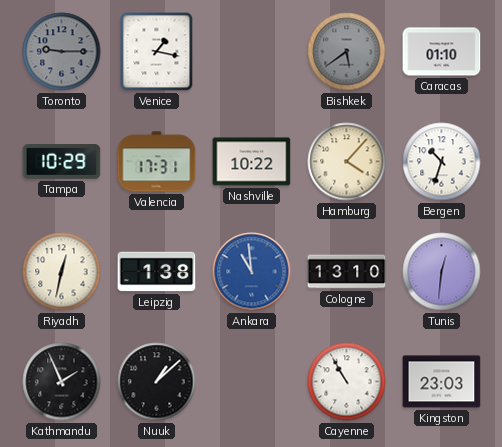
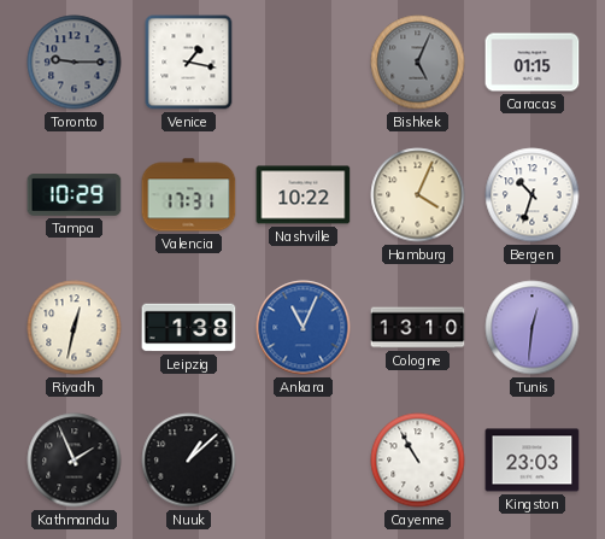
Bishkek: 5:39 -> 5:04
Caracas: 01:10 -> 01:15
Hamburg: 4:07 -> 4:04
Ankara: 10:59 -> 11:04
